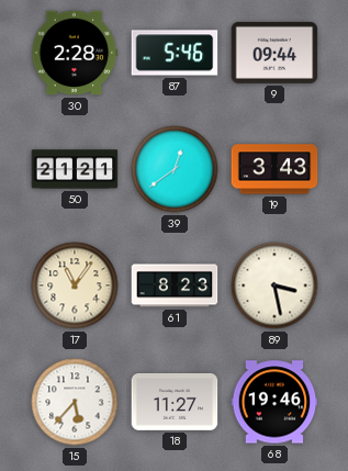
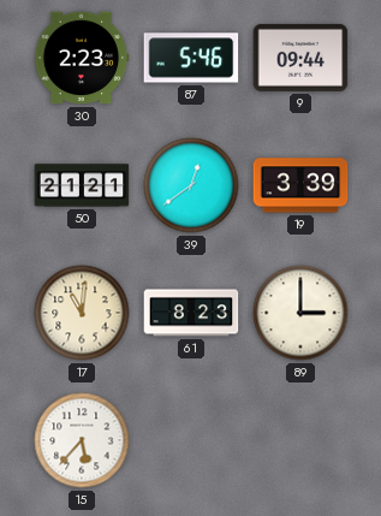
30: 2:28 -> 2:23
19: 3:43 -> 3:39
17: 11:06 -> 11:01
89: 3:28 -> 3:00
18: 11:27 -> none
68: 19:46 -> none
